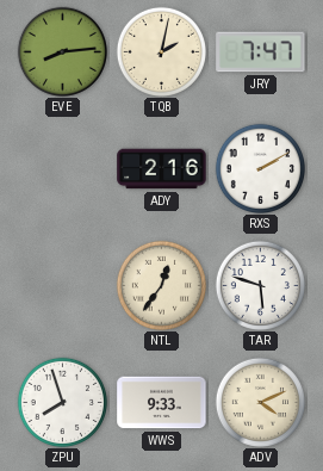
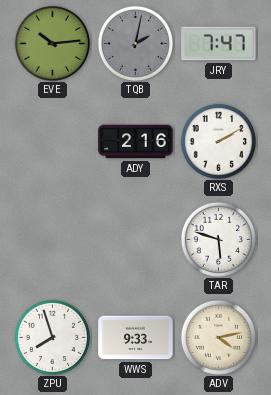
EVE: 8:14 -> 10:14
TQB dial: cream -> grey
NTL: 12:36 -> none
ADV: 4:11 -> 4:13
